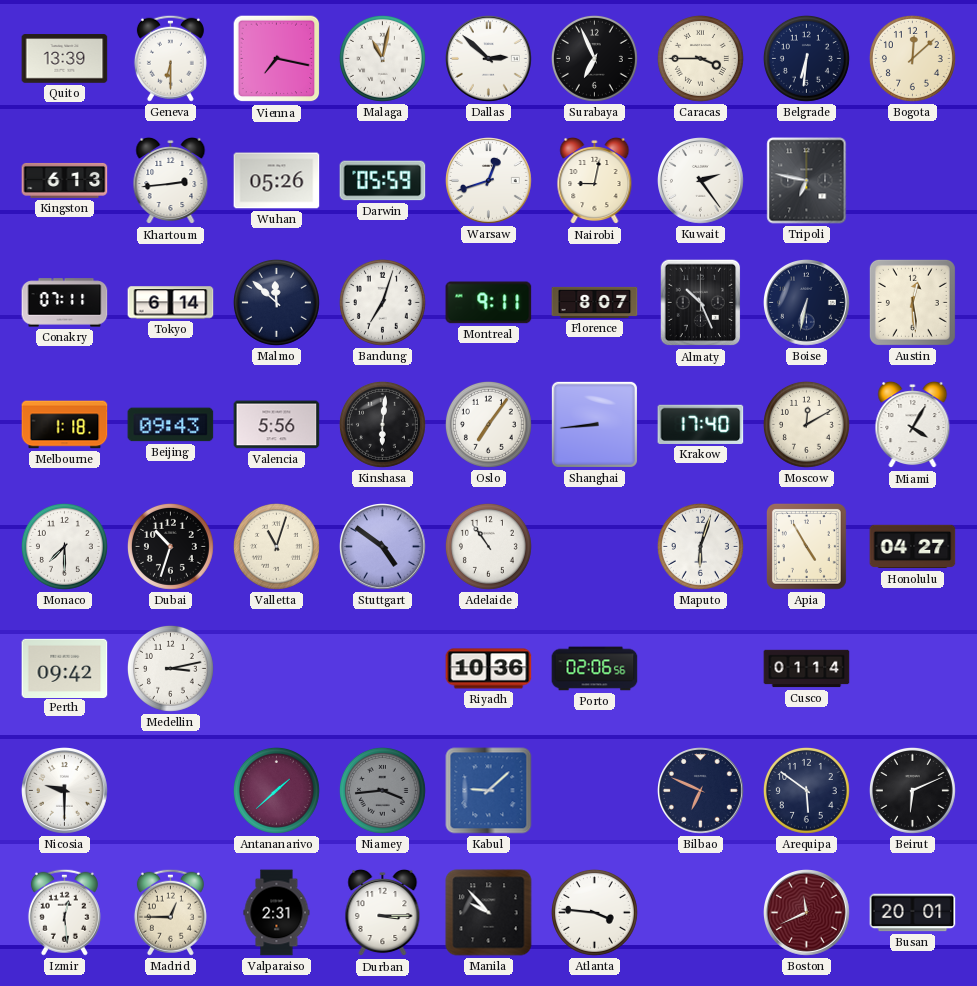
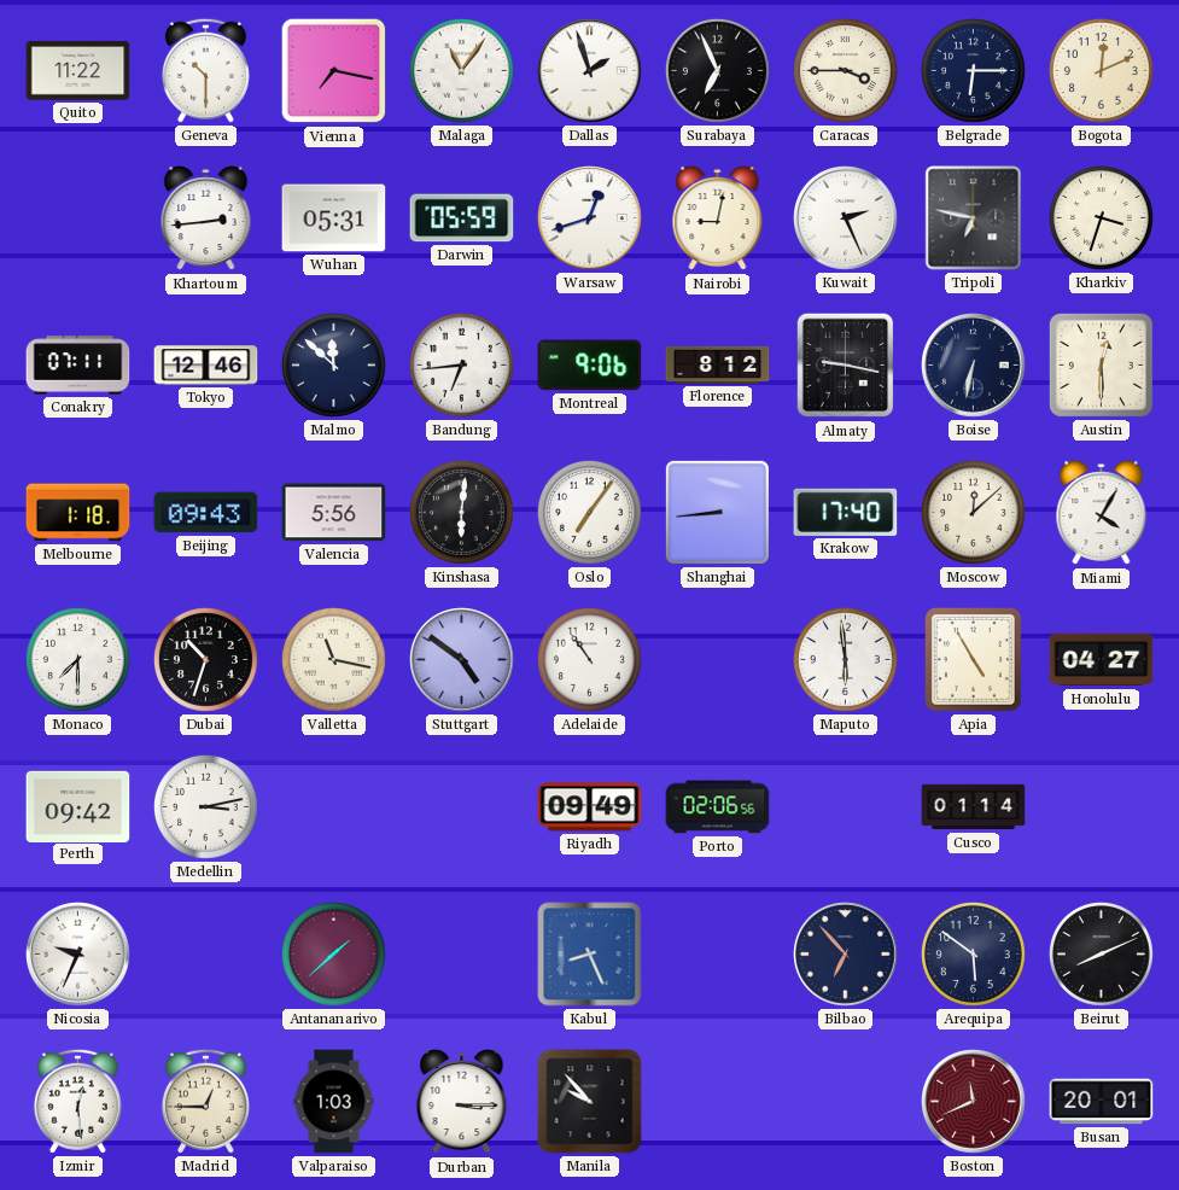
Quito: 13:39 -> 11:22
Geneva: 6:30 -> 10:30
Malaga: 11:02 -> 11:06
Dallas: 2:52 -> 1:57
Belgrade: 6:31 -> 6:15
Bogota: 12:08 -> 12:11
Kingston: 6:13 -> none
Wuhan: 05:26 -> 05:31
Kuwait: 2:24 -> 2:26
Kharkiv: none -> 3:33
Tokyo: 6:14 -> 12:46
Bandung: 7:03 -> 6:44
Montreal: 9:11 -> 9:06
Florence: 8:07 -> 8:12
Almaty: 10:26 -> 9:17
Austin: 12:29 -> 12:30
Moscow: 12:10 -> 12:08
Valletta: 11:03 -> 11:17
Maputo: 6:03 -> 5:59
Riyadh: 10:36 -> 09:49
Nicosia: 9:30 -> 9:34
Niamey: 3:44 -> none
Kabul: 9:08 -> 8:26
Bilbao: 6:49 -> 6:53
Beirut: 6:11 -> 8:11
Valparaiso: 2:31 -> 1:03
Atlanta: 3:46 -> none
